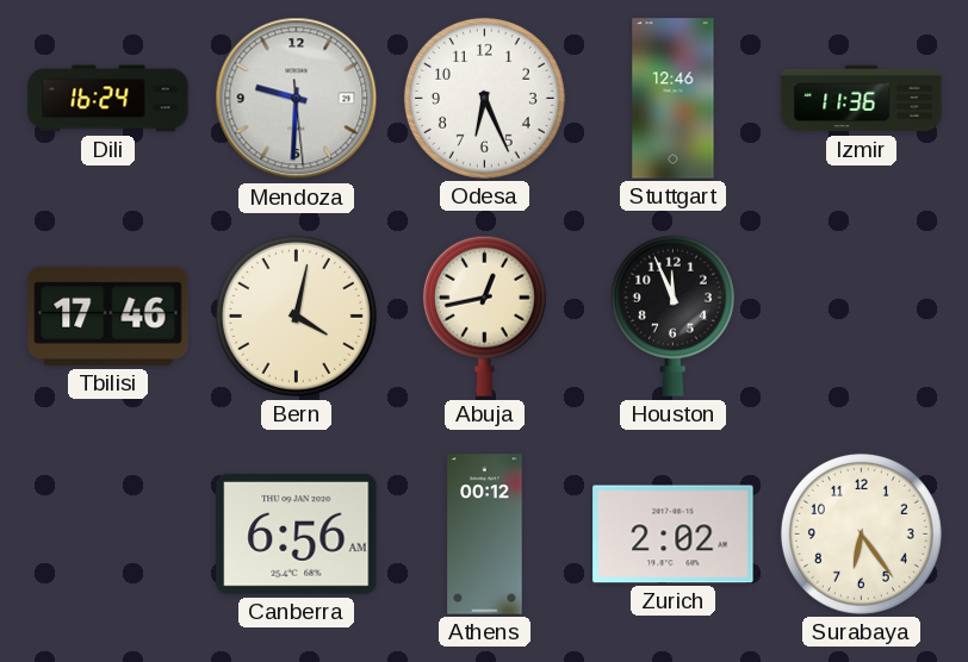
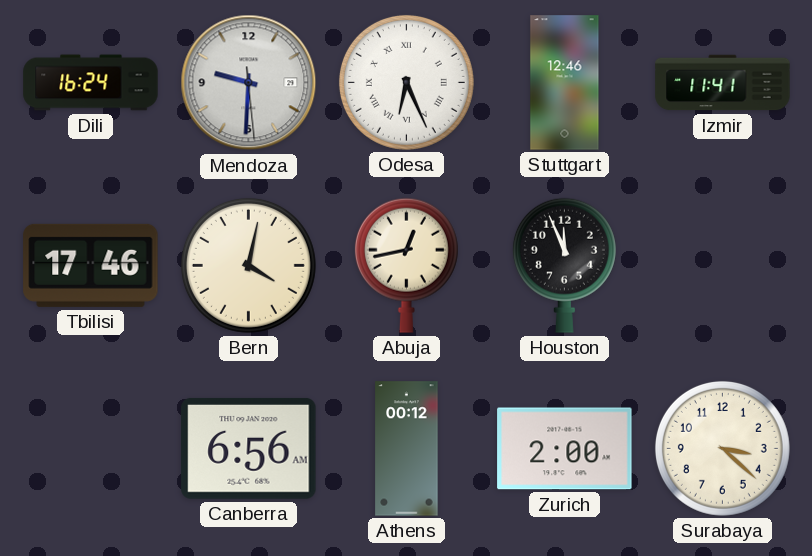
Odesa numerals: Arabic -> Roman
Izmir: 11:36 -> 11:41
Zurich: 2:02 -> 2:00
Surabaya: 6:24 -> 3:22
